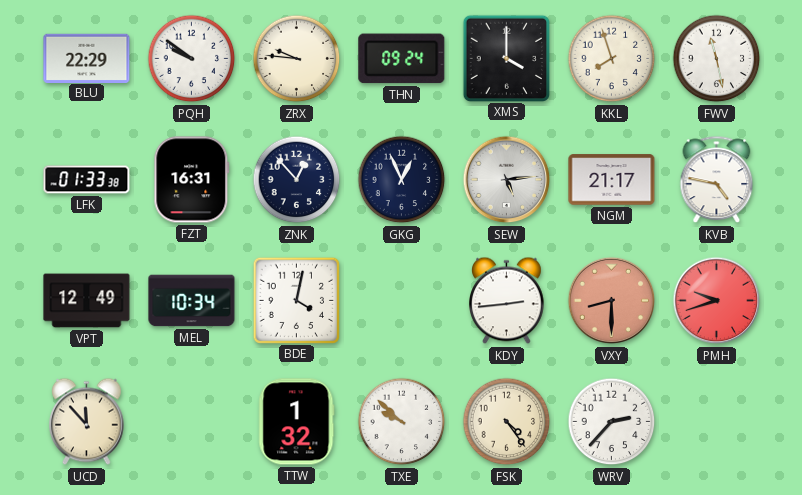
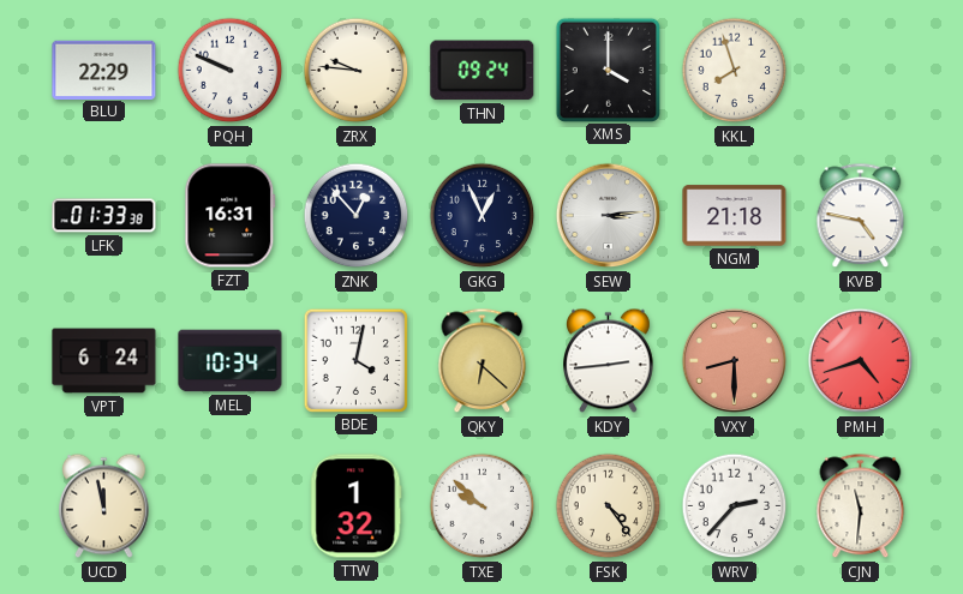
PQH: 9:51 -> 9:49
FWV: 11:28 -> none
SEW: 5:14 -> 3:14
NGM: 21:17 -> 21:18
VPT: 12:49 -> 6:24
QKY: none -> 6:22
PMH: 9:42 -> 4:42
UCD: 11:53 -> 11:58
CJN: none -> 11:31
